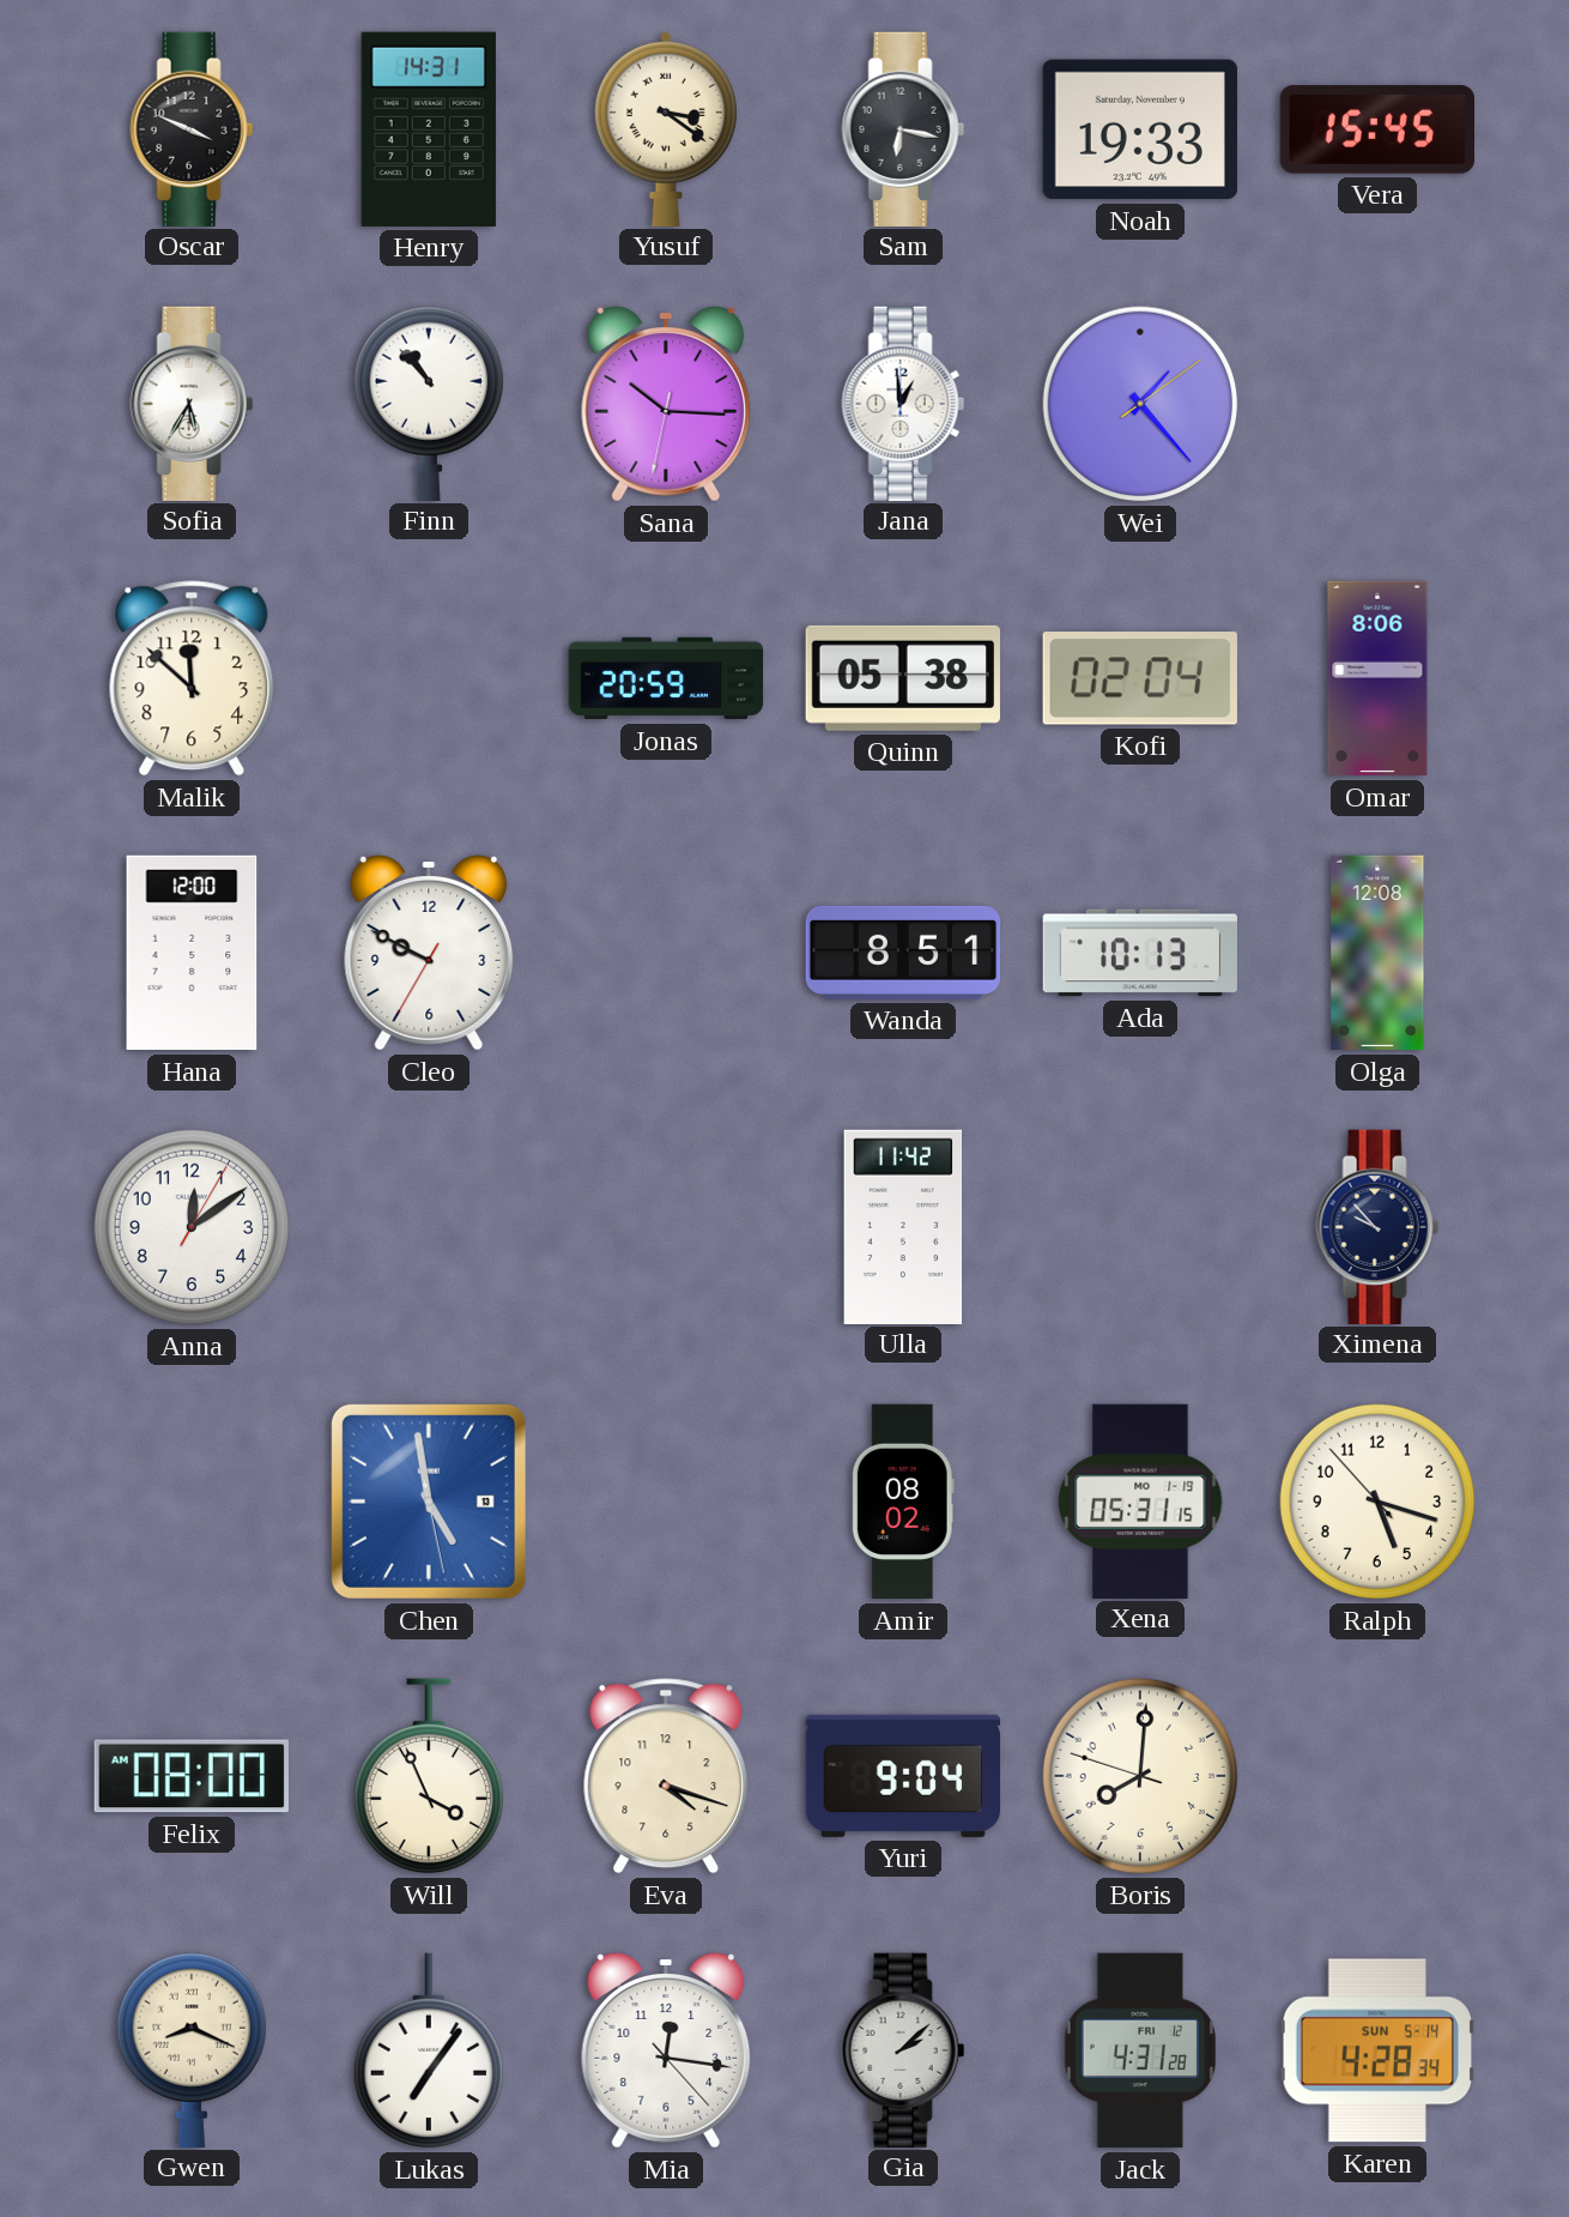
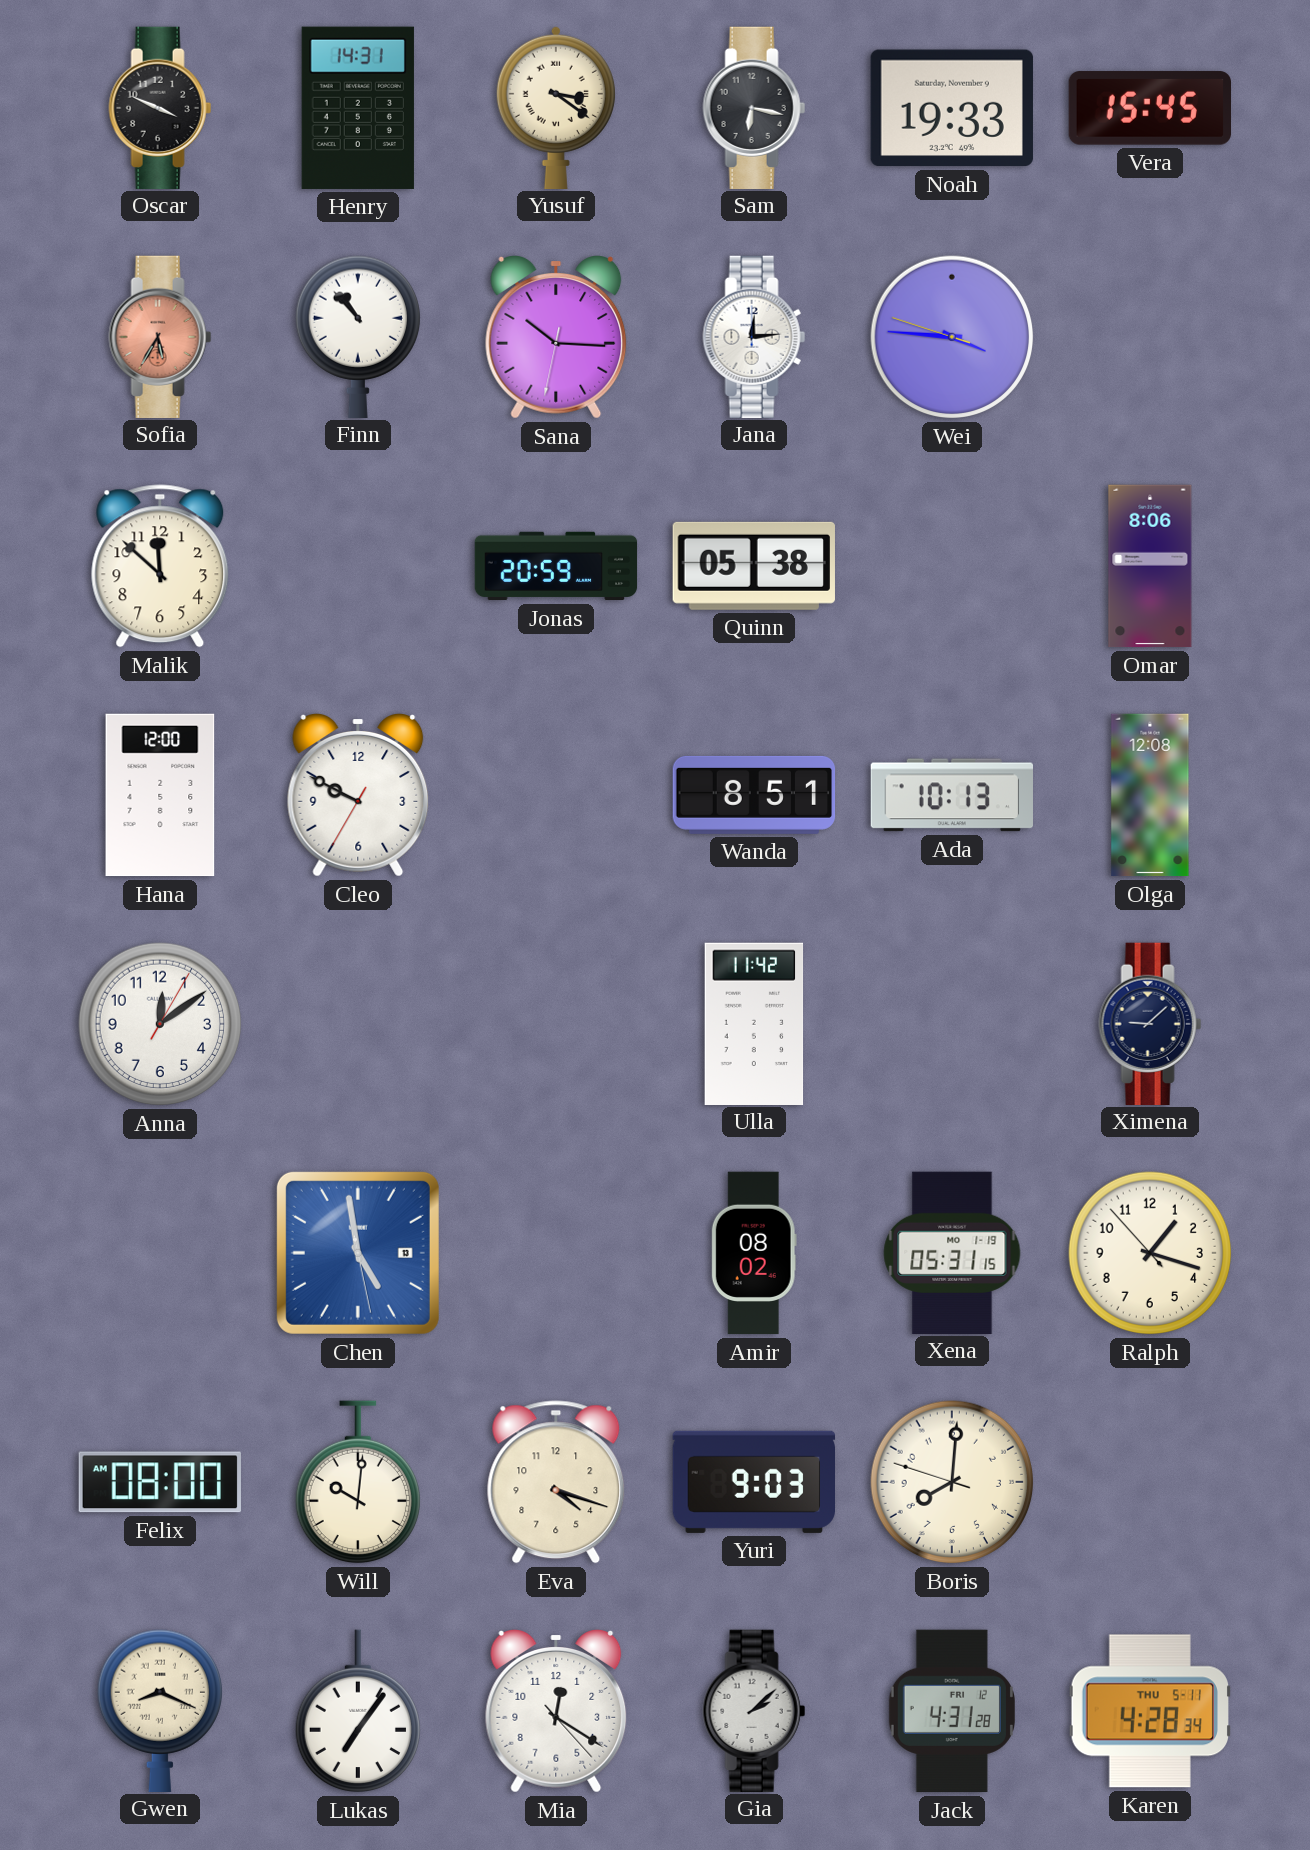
Sofia dial: white -> salmon
Jana: 12:59 -> 12:14
Wei: 1:23 -> 3:45
Kofi: 02:04 -> none
Ximena: 9:53 -> 9:08
Ralph: 5:17 -> 1:17
Will: 3:56 -> 10:01
Yuri: 9:04 -> 9:03
Mia: 12:16 -> 12:20
Karen date: SUN 5-14 -> THU 5-11
